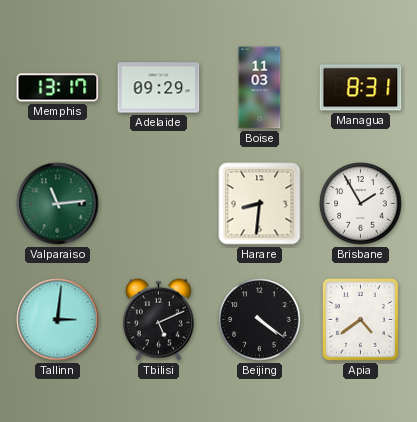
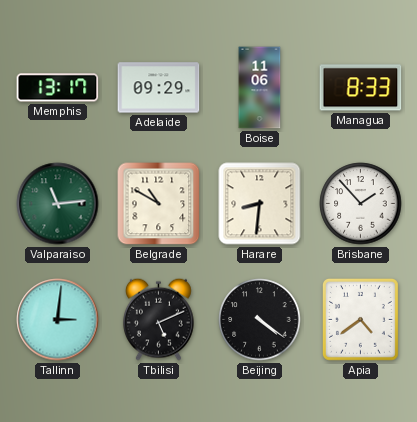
Boise: 11:03 -> 11:06
Managua: 8:31 -> 8:33
Belgrade: none -> 10:50
Brisbane: 1:55 -> 1:53
